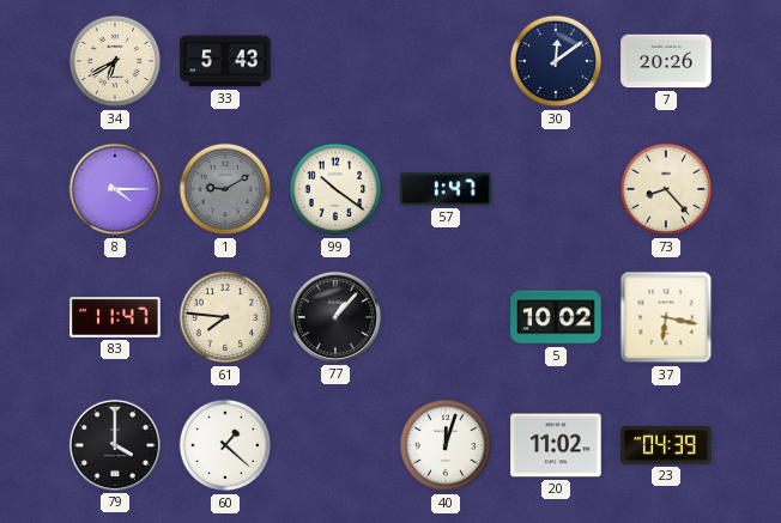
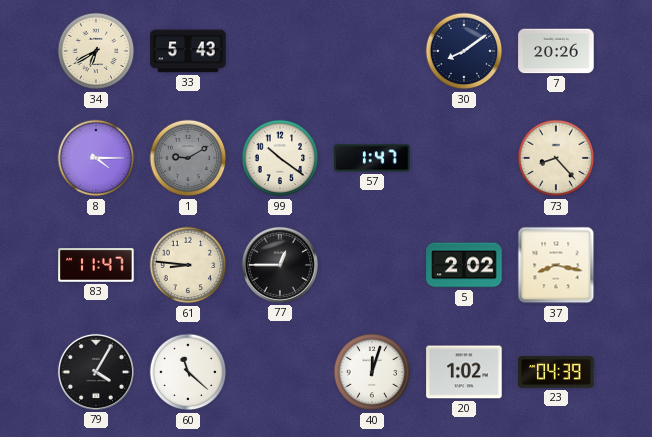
30: 12:09 -> 8:09
61: 7:46 -> 8:46
77: 1:07 -> 12:45
5: 10:02 -> 2:02
37: 6:17 -> 8:17
79: 4:00 -> 4:05
60: 1:22 -> 11:22
20: 11:02 -> 1:02
